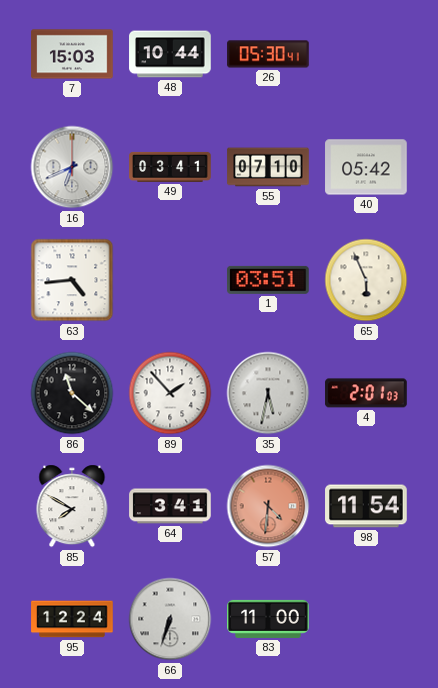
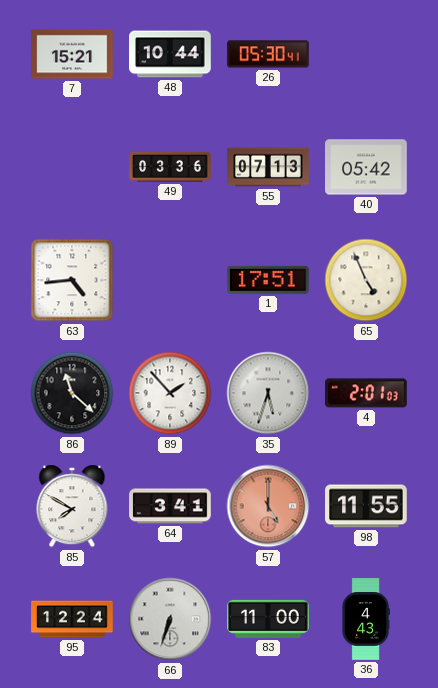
7: 15:03 -> 15:21
16: 6:41 -> none
49: 03:41 -> 03:36
55: 07:10 -> 07:13
1: 03:51 -> 17:51
65: 5:56 -> 4:56
35: 5:32 -> 5:33
57: 4:31 -> 5:00
98: 11:54 -> 11:55
36: none -> 4:43
